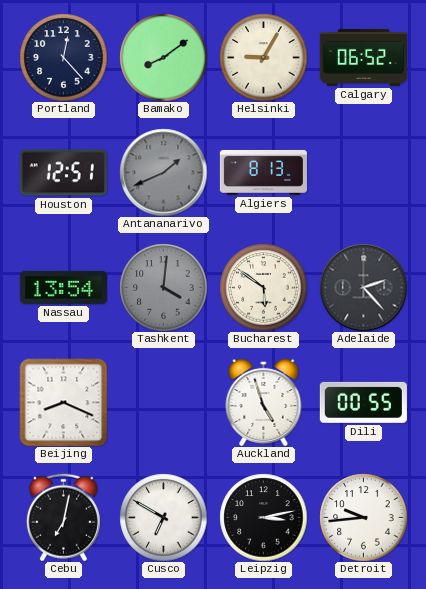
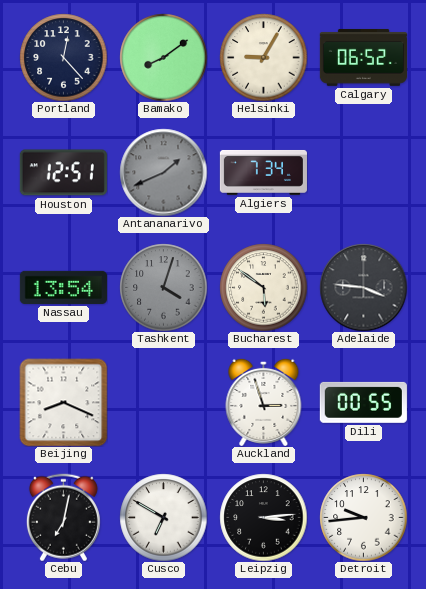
Algiers: 8:13 -> 7:34
Tashkent: 4:01 -> 4:03
Adelaide: 2:23 -> 3:46
Auckland: 4:57 -> 2:57
Leipzig: 3:13 -> 3:14
